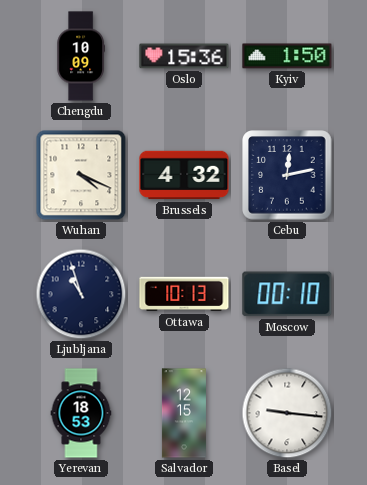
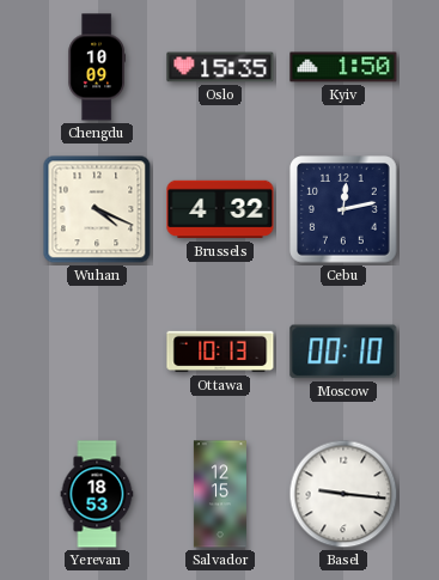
Oslo: 15:36 -> 15:35
Ljubljana: 10:57 -> none
